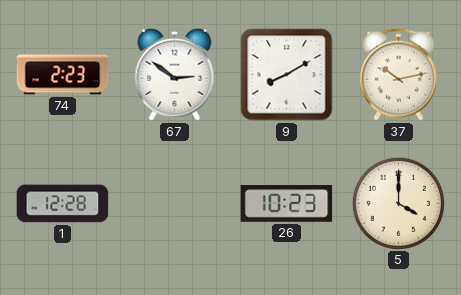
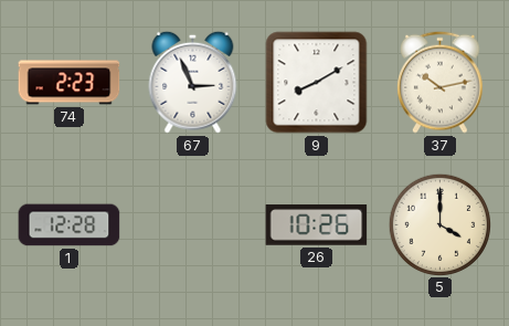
67: 2:51 -> 2:56
26: 10:23 -> 10:26
